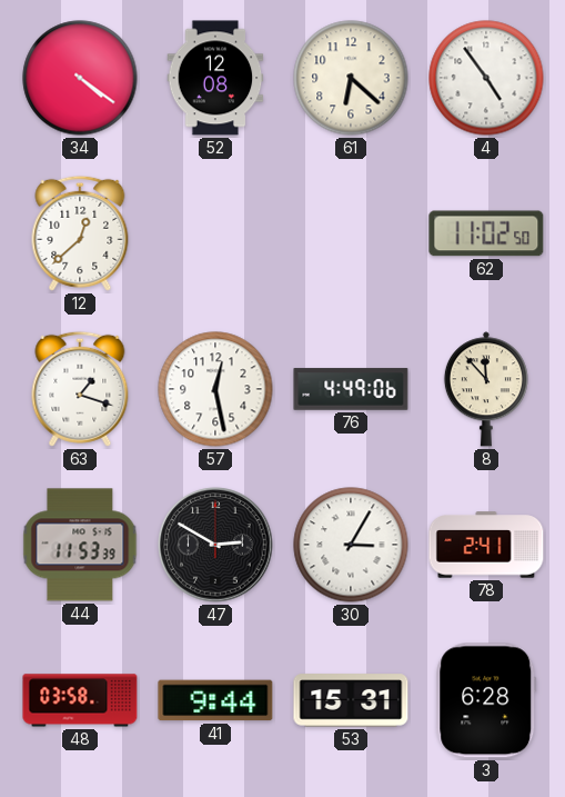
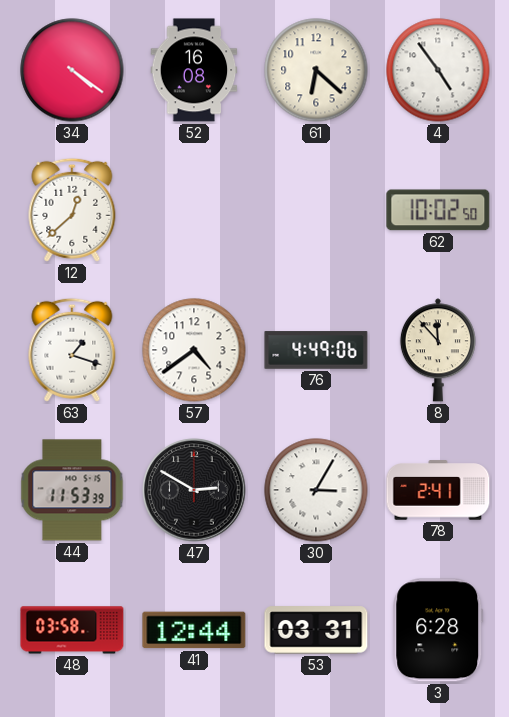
52: 12:08 -> 16:08
62: 11:02 -> 10:02
57: 12:28 -> 4:39
41: 9:44 -> 12:44
53: 15:31 -> 03:31
